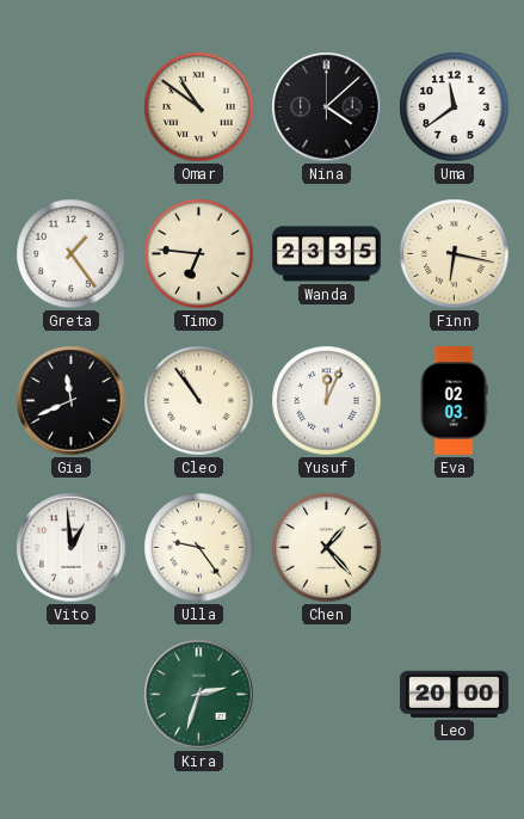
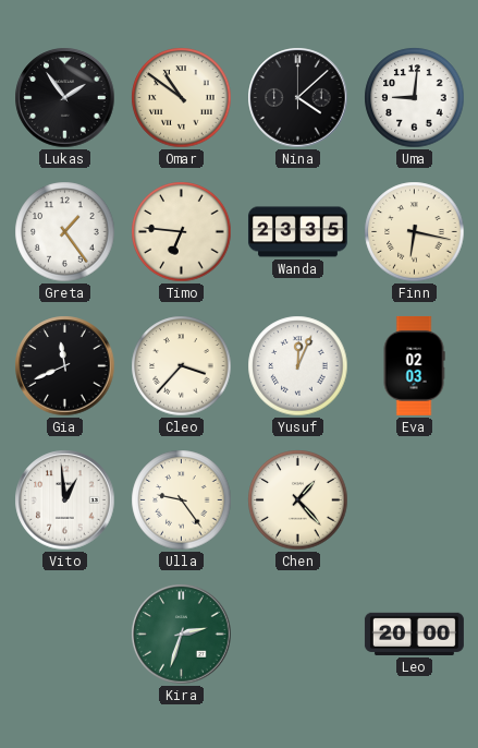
Lukas: none -> 1:54
Uma: 11:39 -> 9:01
Cleo: 10:54 -> 3:37
